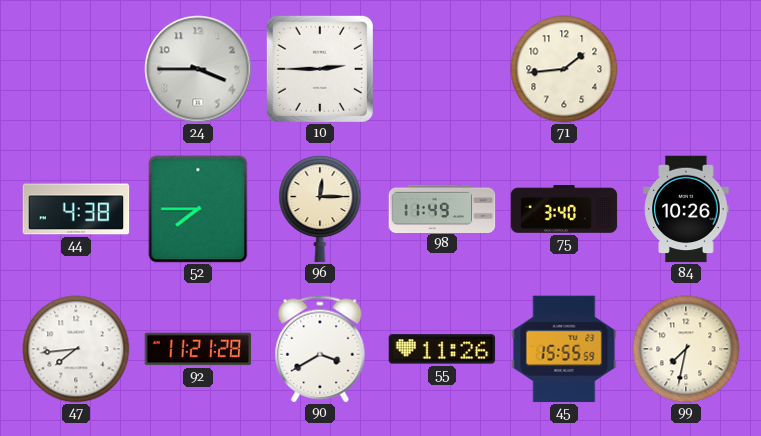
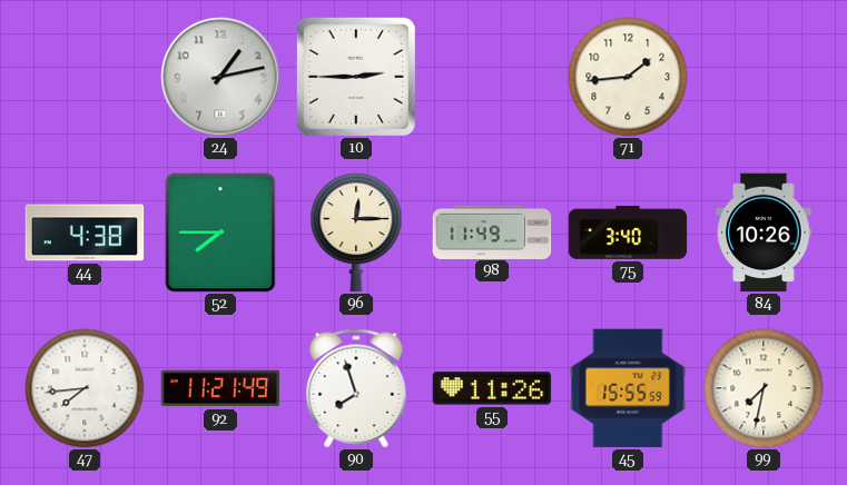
24: 3:45 -> 1:13
92: 11:21:28 -> 11:21:49
90: 3:40 -> 7:57
